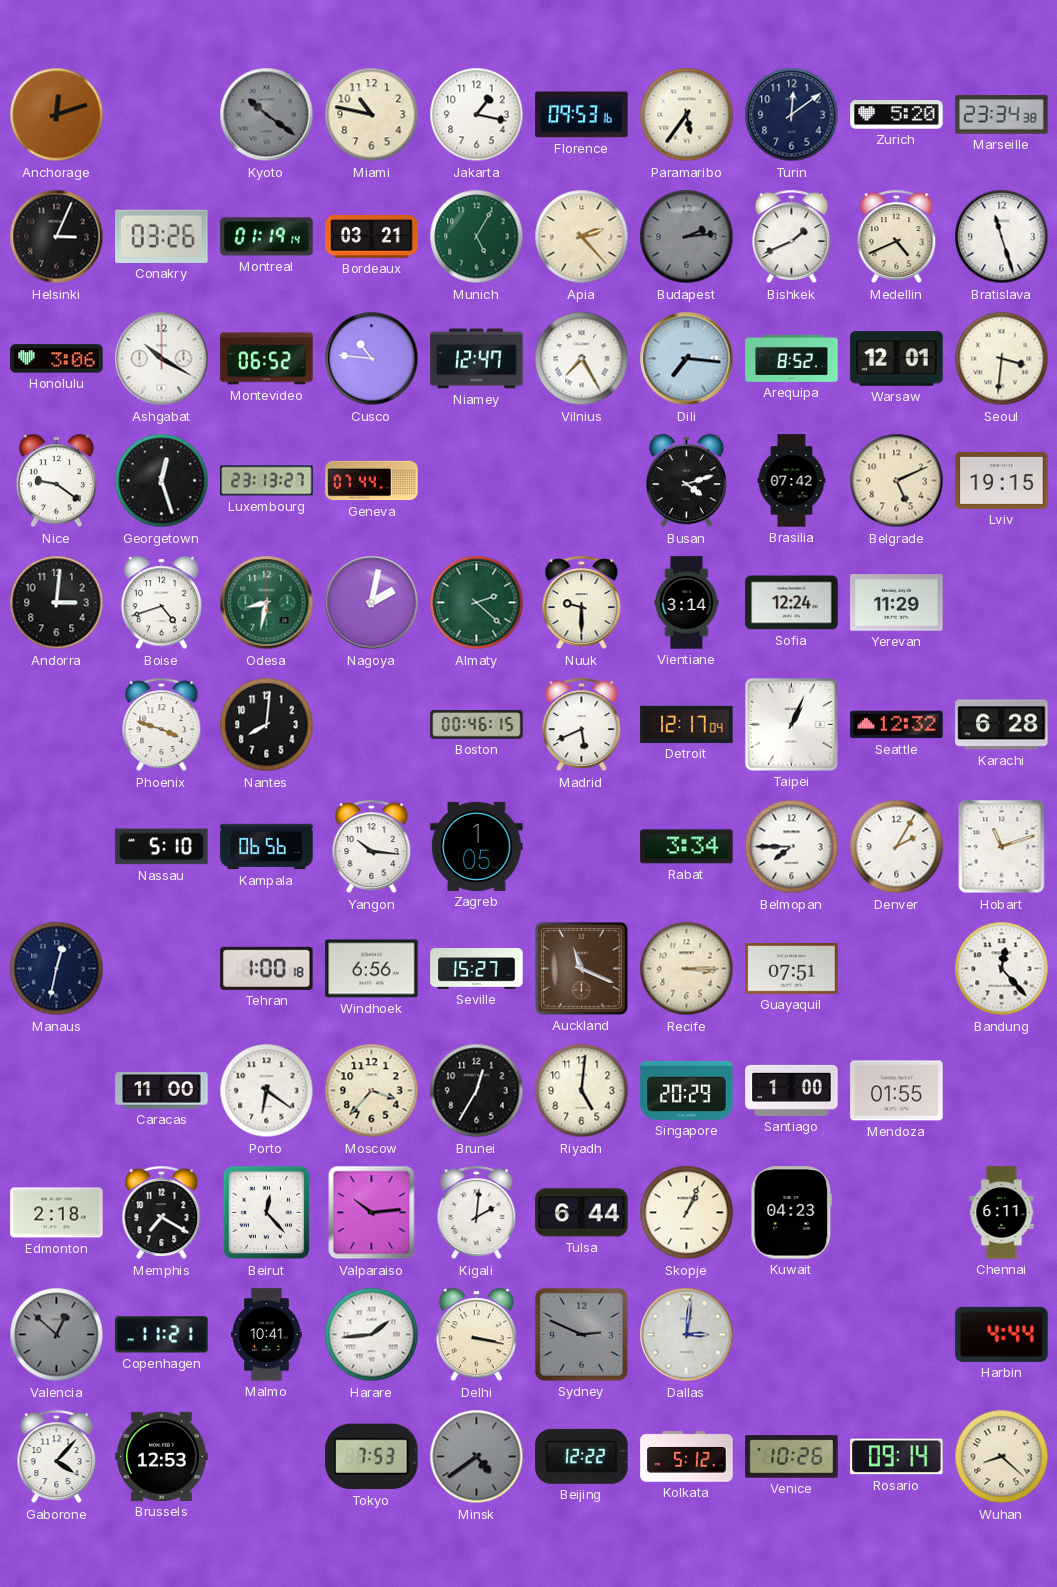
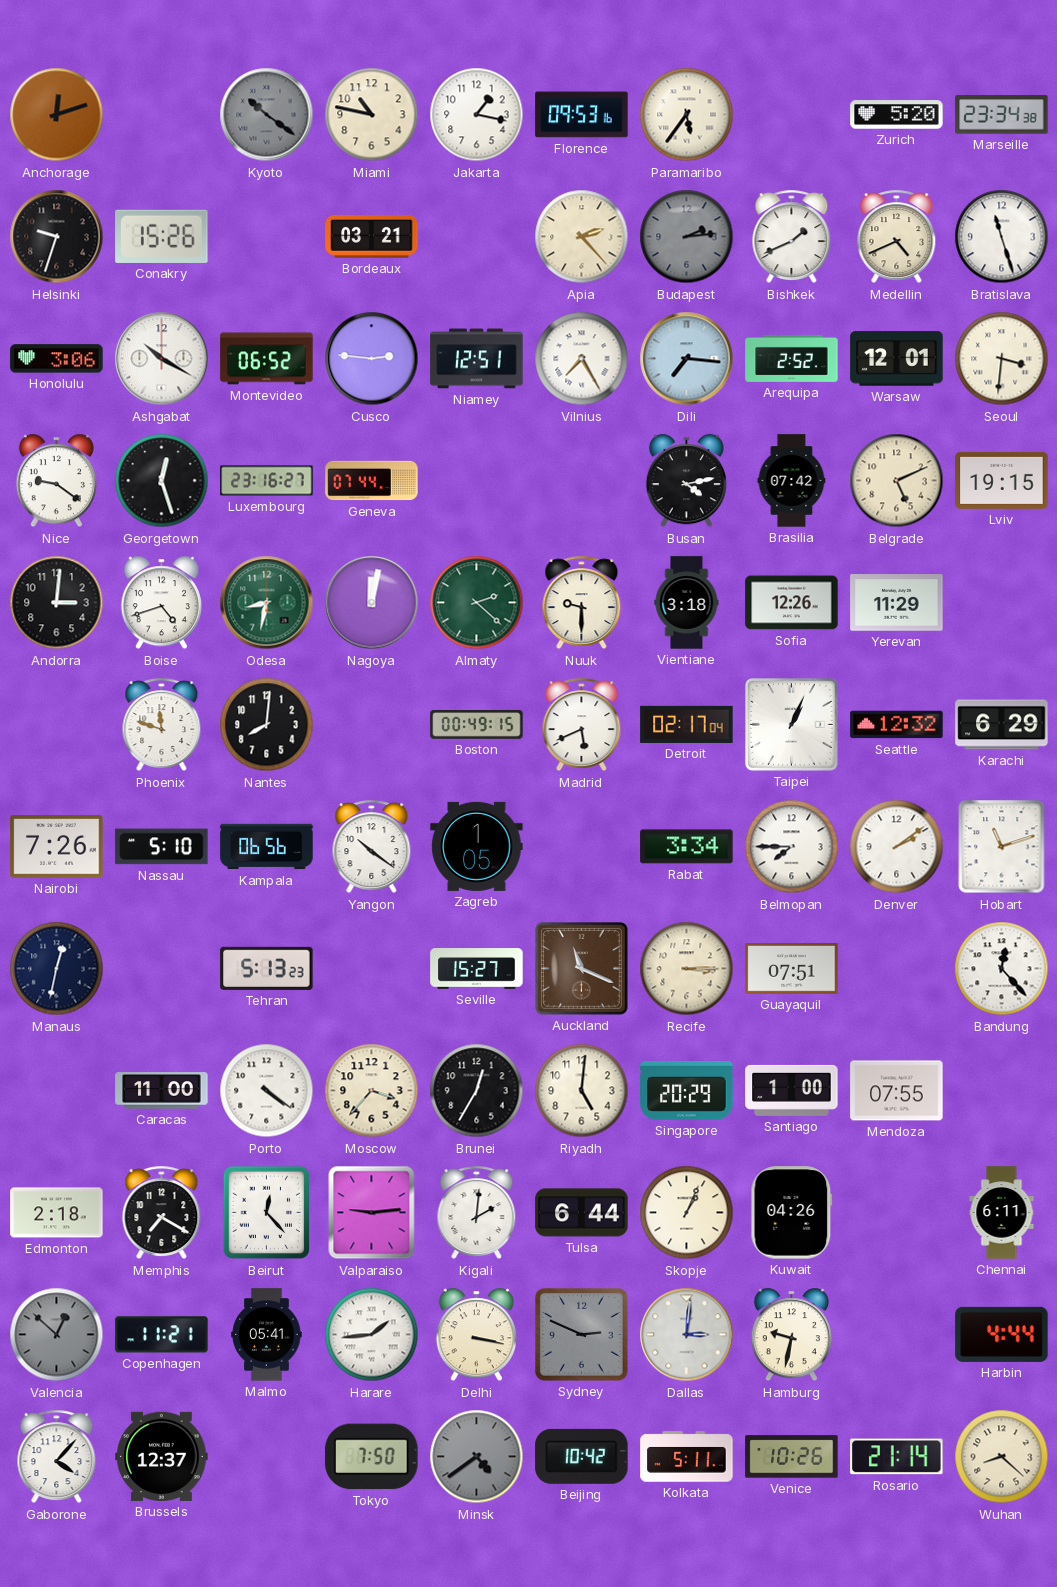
Turin: 12:09 -> none
Helsinki: 3:04 -> 9:33
Conakry: 03:26 -> 15:26
Montreal: 01:19 -> none
Munich: 5:05 -> none
Cusco: 10:46 -> 2:46
Niamey: 12:47 -> 12:51
Arequipa: 8:52 -> 2:52
Luxembourg: 23:13 -> 23:16
Busan: 4:12 -> 4:13
Nagoya: 2:02 -> 12:02
Vientiane: 3:14 -> 3:18
Sofia: 12:24 -> 12:26
Phoenix: 3:48 -> 11:48
Boston: 00:46 -> 00:49
Detroit: 12:17 -> 02:17
Karachi: 6:28 -> 6:29
Nairobi: none -> 7:26
Yangon: 10:16 -> 10:21
Denver: 2:05 -> 2:09
Tehran: 1:00 -> 5:13
Windhoek: 6:56 -> none
Porto: 6:21 -> 4:21
Mendoza: 01:55 -> 07:55
Valparaiso: 10:14 -> 9:14
Kuwait: 04:23 -> 04:26
Malmo: 10:41 -> 05:41
Hamburg: none -> 9:32
Brussels: 12:53 -> 12:37
Tokyo: 7:53 -> 7:50
Beijing: 12:22 -> 10:42
Kolkata: 5:12 -> 5:11
Rosario: 09:14 -> 21:14
